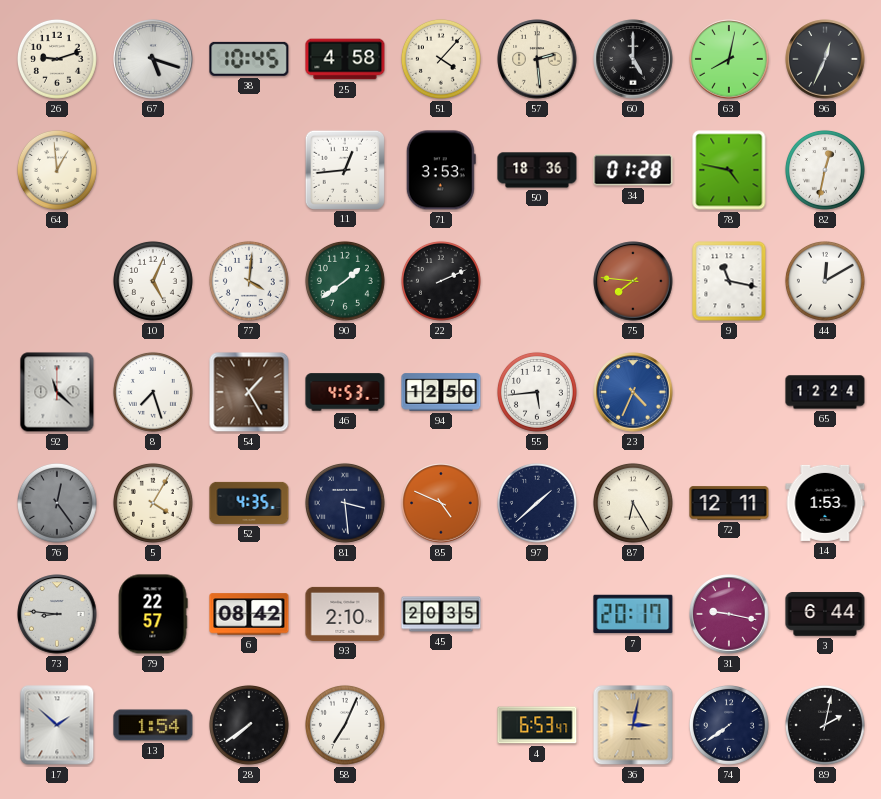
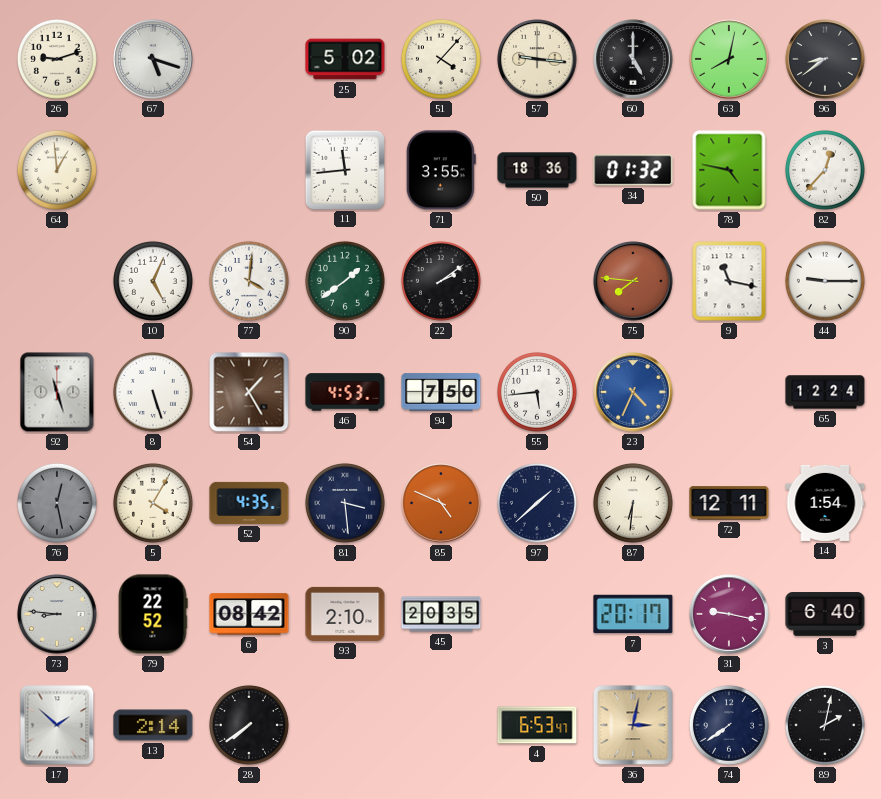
38: 10:45 -> none
25: 4:58 -> 5:02
57: 2:29 -> 9:16
96: 12:34 -> 8:39
11: 12:44 -> 11:44
71: 3:53 -> 3:55
34: 01:28 -> 01:32
82: 12:32 -> 12:37
22: 2:11 -> 2:09
44: 12:10 -> 9:15
92: 11:22 -> 11:27
8: 7:27 -> 5:27
94: 12:50 -> 7:50
76: 12:24 -> 12:28
87: 6:25 -> 6:31
14: 1:53 -> 1:54
79: 22:57 -> 22:52
3: 6:44 -> 6:40
13: 1:54 -> 2:14
58: 7:04 -> none
